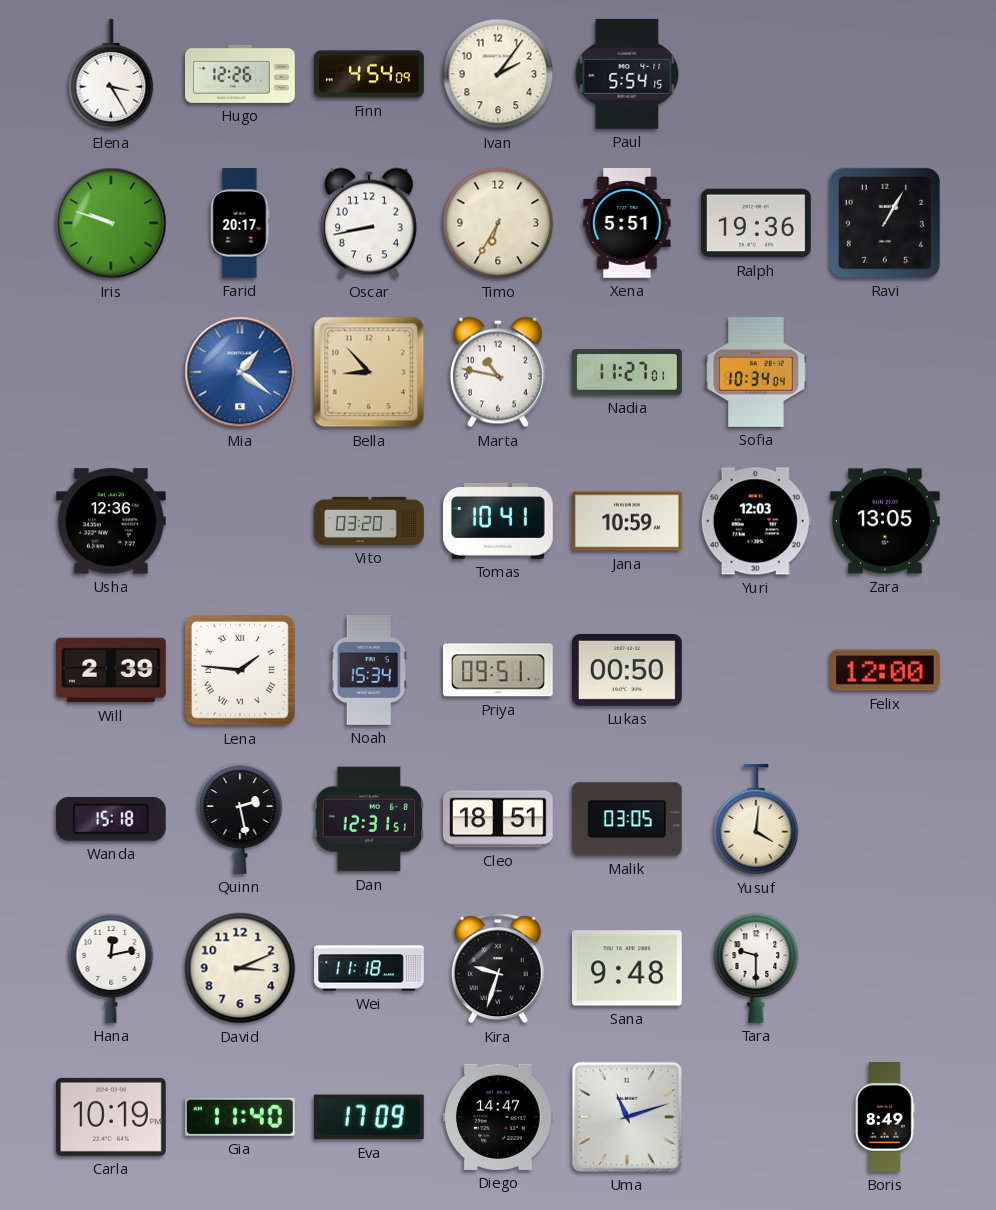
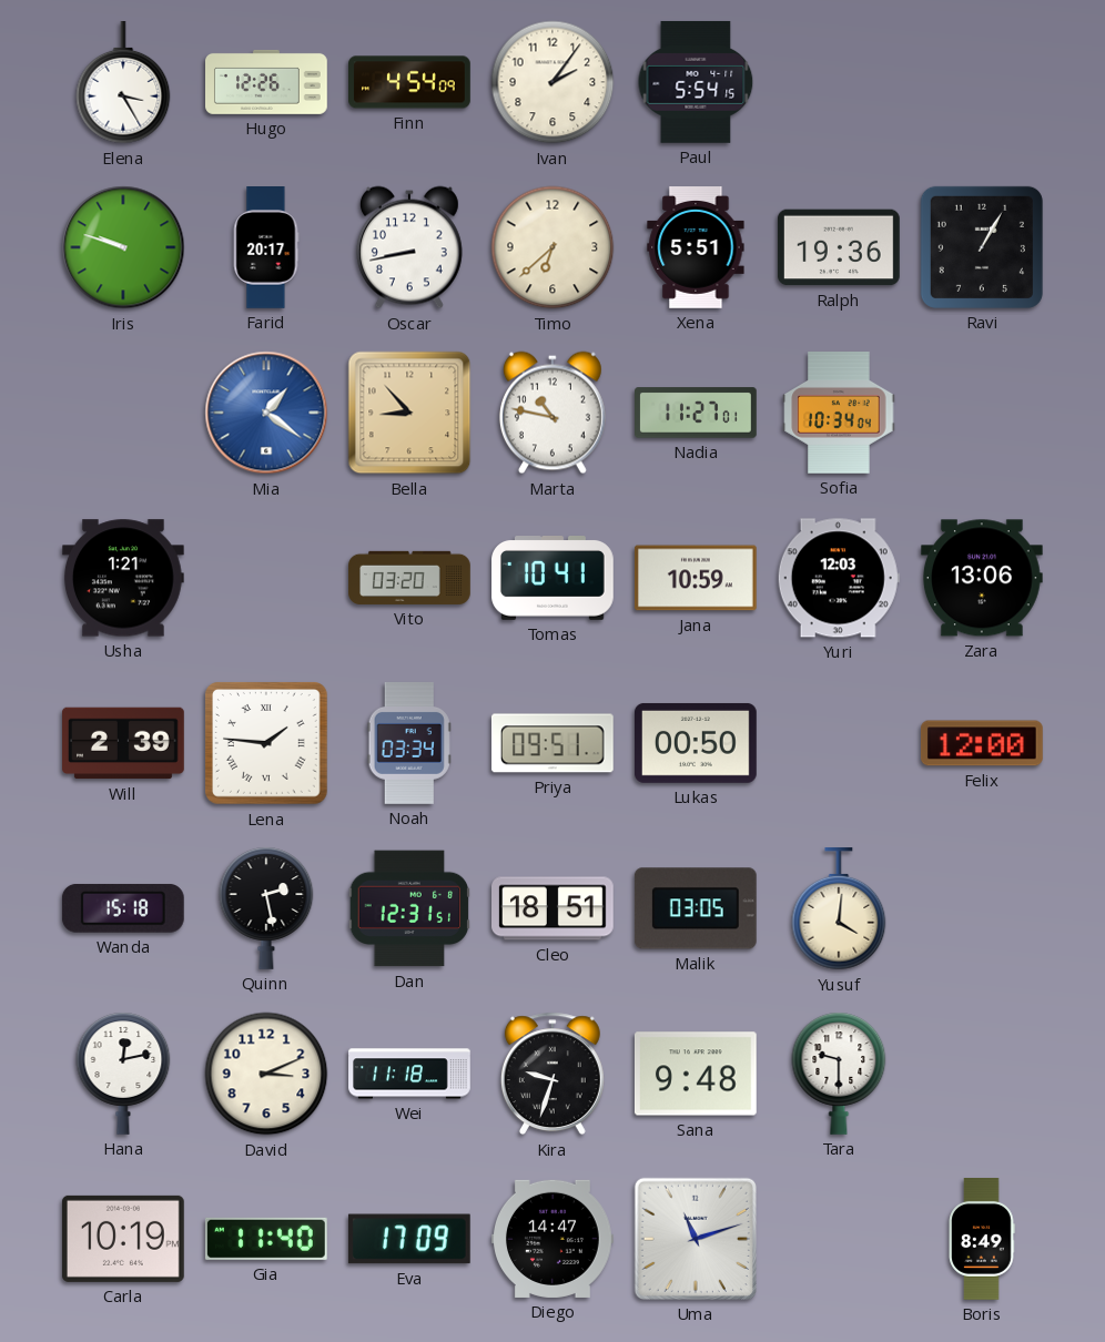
Timo: 6:35 -> 6:38
Usha: 12:36 -> 1:21
Zara: 13:05 -> 13:06
Noah: 15:34 -> 03:34
